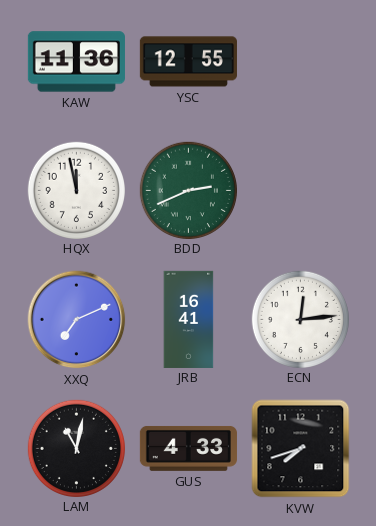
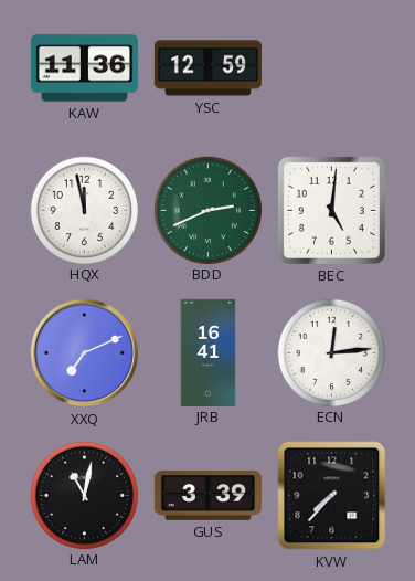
YSC: 12:55 -> 12:59
BEC: none -> 5:01
GUS: 4:33 -> 3:39
KVW: 7:42 -> 7:37
